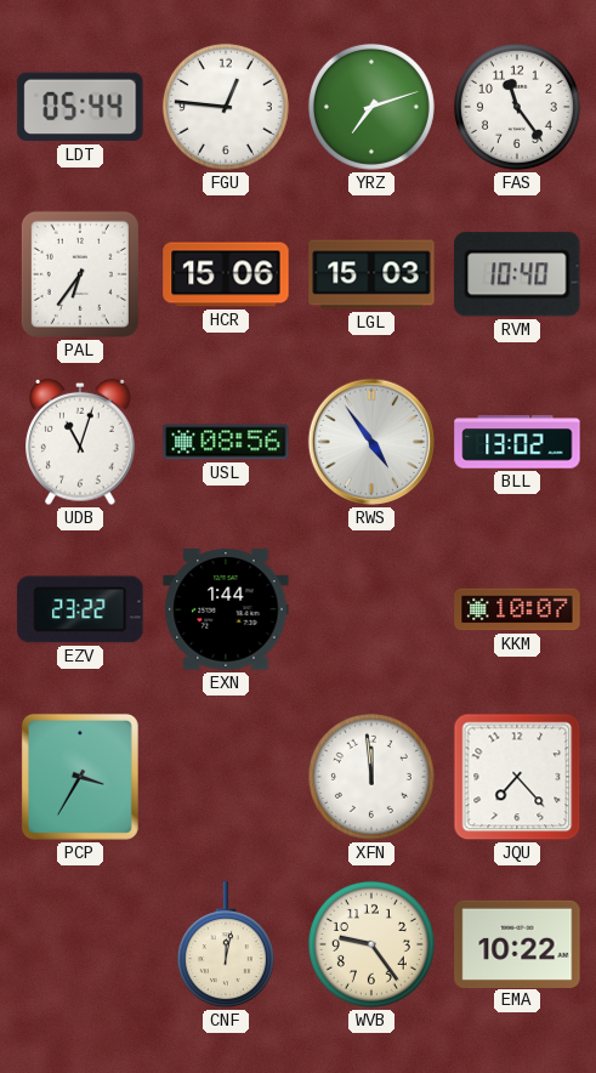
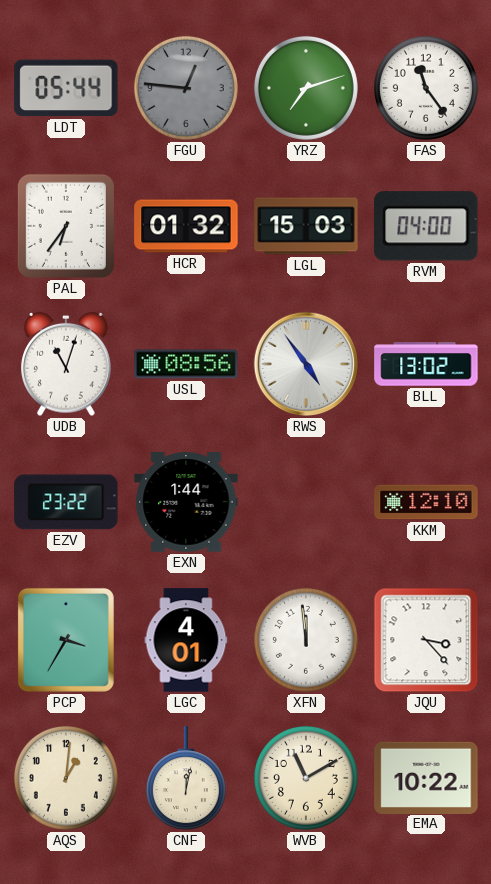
FGU dial: white -> grey
HCR: 15:06 -> 01:32
RVM: 10:40 -> 04:00
KKM: 10:07 -> 12:10
LGC: none -> 4:01
JQU: 7:23 -> 3:23
AQS: none -> 1:01
WVB: 9:24 -> 11:10
